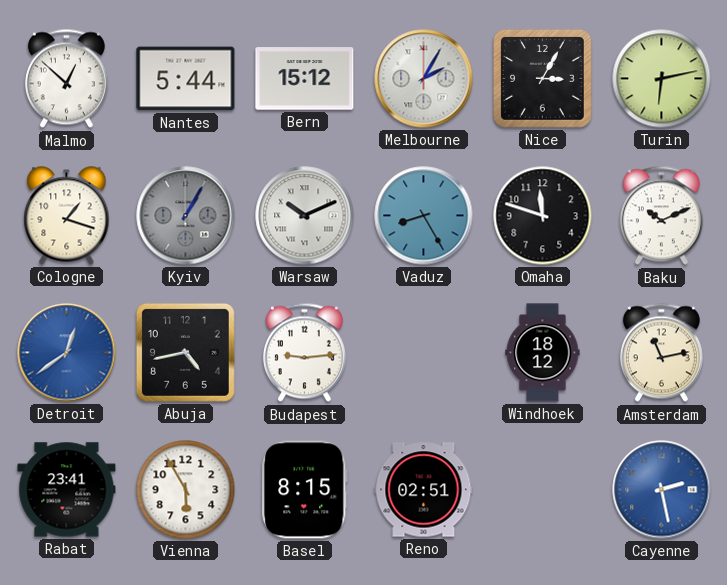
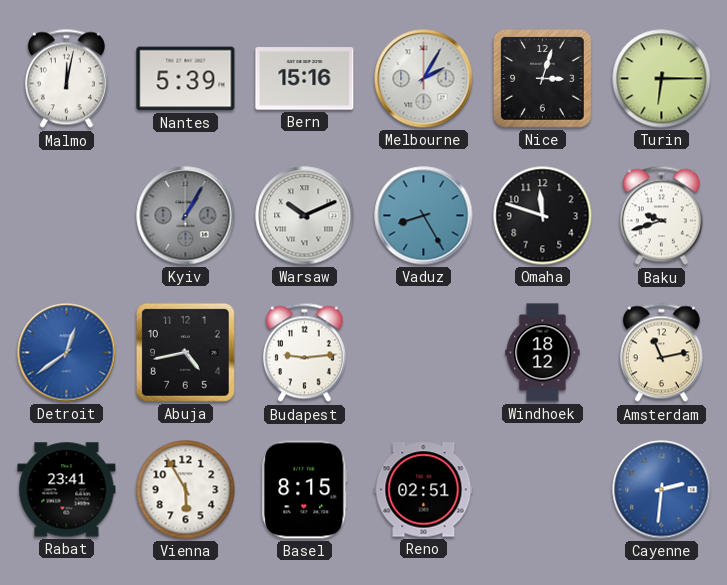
Malmo: 12:52 -> 12:02
Nantes: 5:44 -> 5:39
Bern: 15:12 -> 15:16
Nice: 3:05 -> 3:03
Turin: 6:13 -> 6:15
Cologne: 1:18 -> none
Baku: 10:11 -> 9:42
Cayenne: 2:28 -> 2:31
